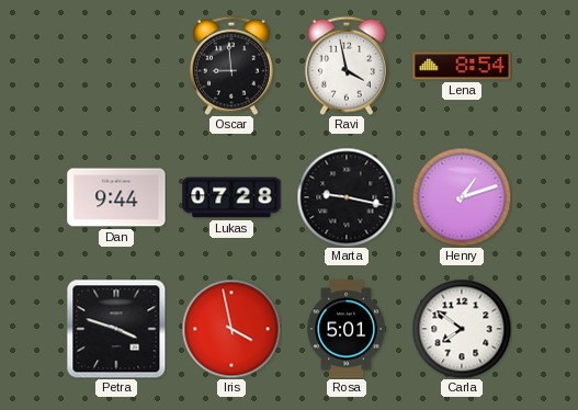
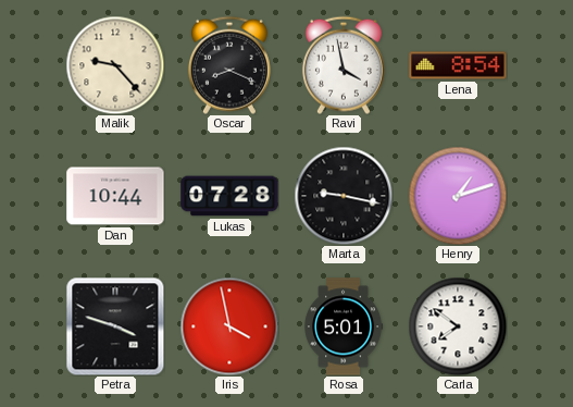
Malik: none -> 9:23
Oscar: 8:59 -> 8:19
Dan: 9:44 -> 10:44
